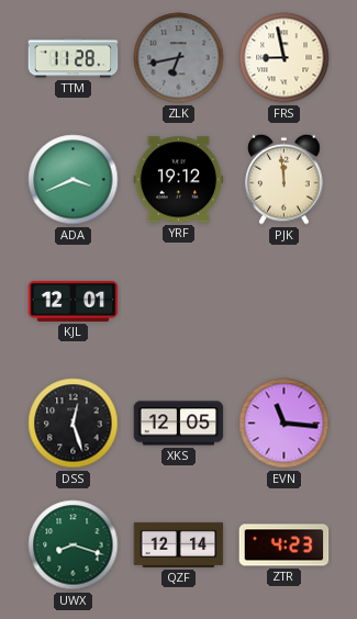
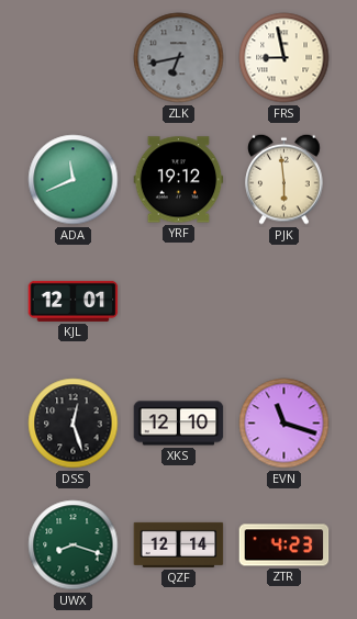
TTM: 11:28 -> none
ADA: 3:41 -> 11:41
PJK: 11:59 -> 5:59
XKS: 12:05 -> 12:10
EVN: 11:16 -> 11:18
